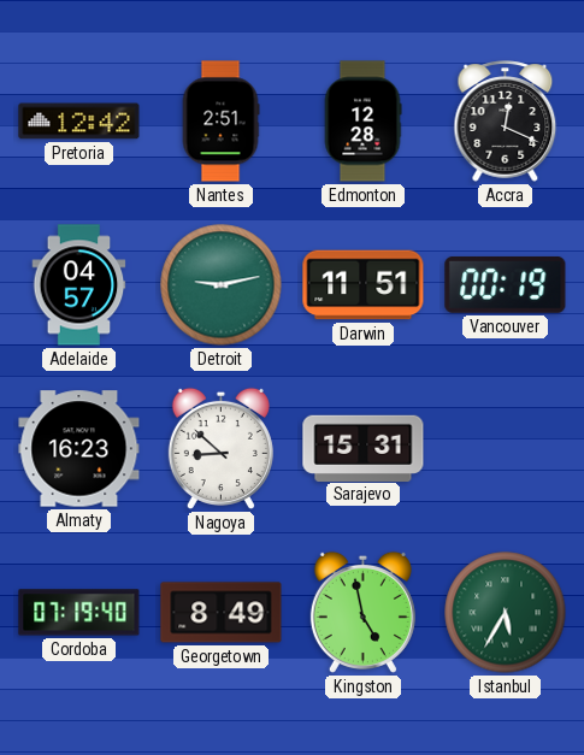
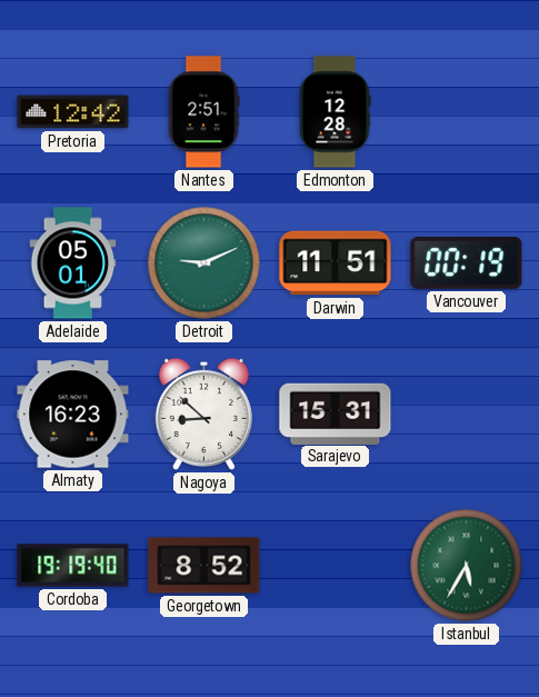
Accra: 12:19 -> none
Adelaide: 04:57 -> 05:01
Detroit: 9:13 -> 9:11
Cordoba: 07:19 -> 19:19
Georgetown: 8:49 -> 8:52
Kingston: 4:58 -> none
